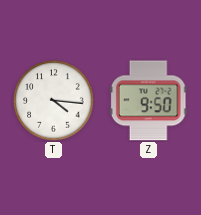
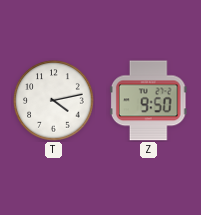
T: 4:16 -> 4:13
